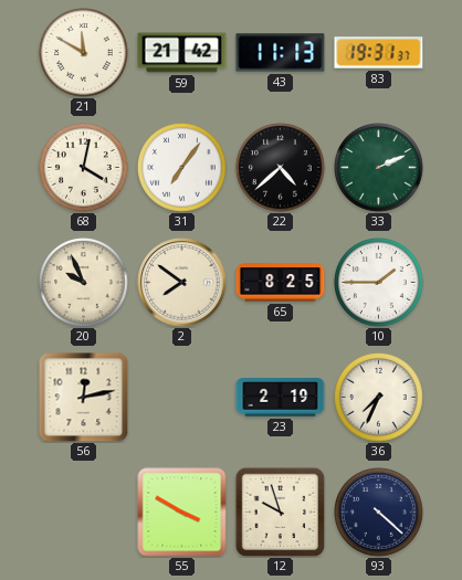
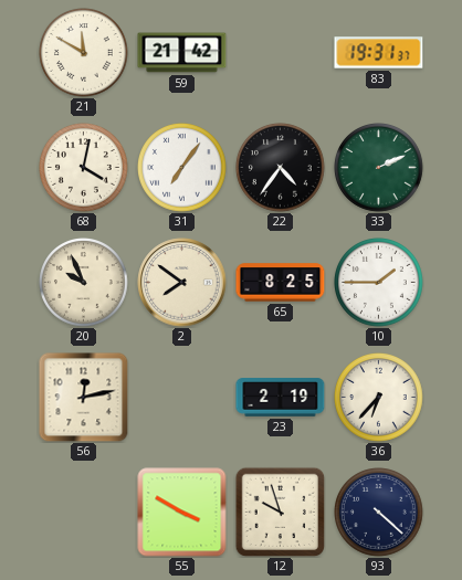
43: 11:13 -> none
22: 4:38 -> 4:36
36: 7:34 -> 6:37
